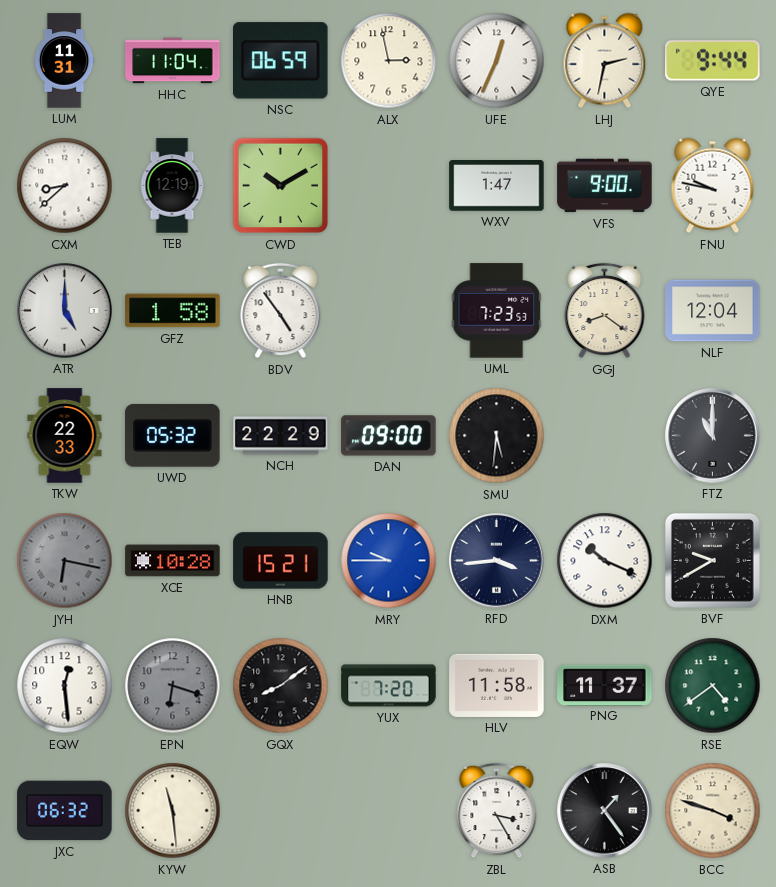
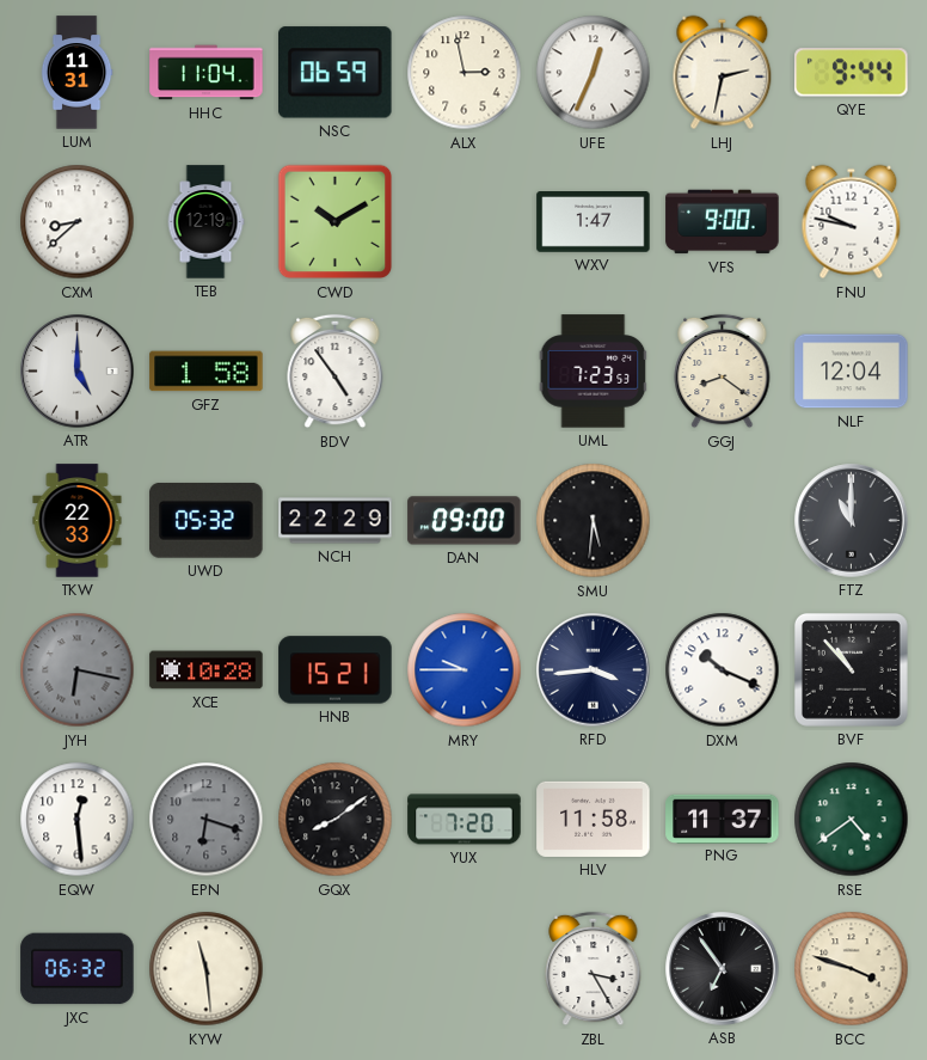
BVF: 9:40 -> 10:53
ASB: 1:24 -> 6:54
